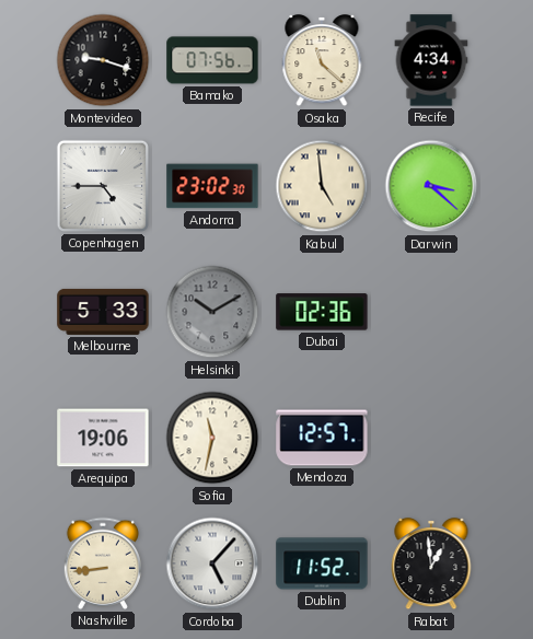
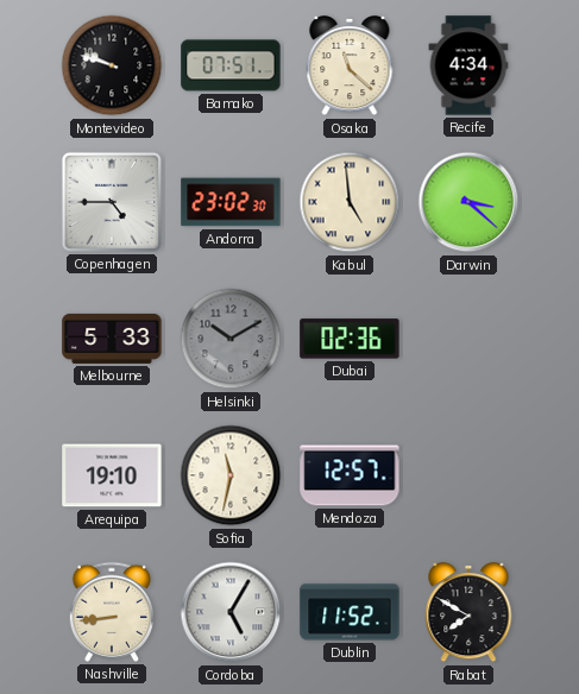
Montevideo: 9:18 -> 9:48
Bamako: 07:56 -> 07:51
Arequipa: 19:06 -> 19:10
Cordoba: 5:07 -> 5:05
Rabat: 12:59 -> 7:50
